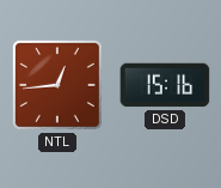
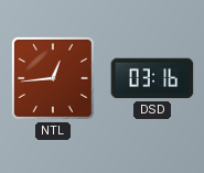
DSD: 15:16 -> 03:16
